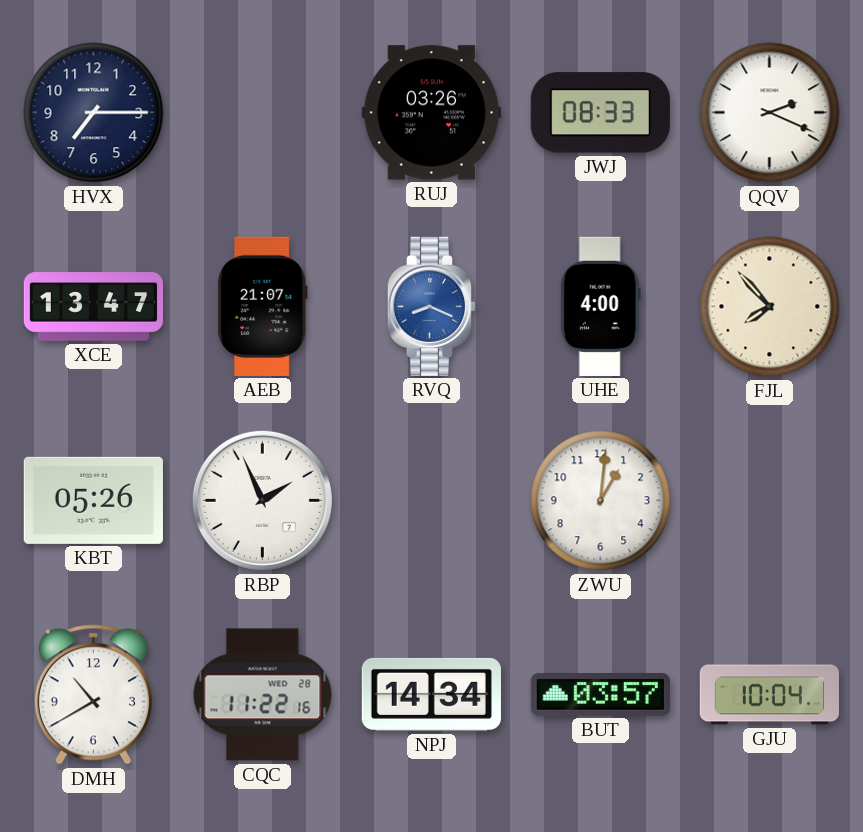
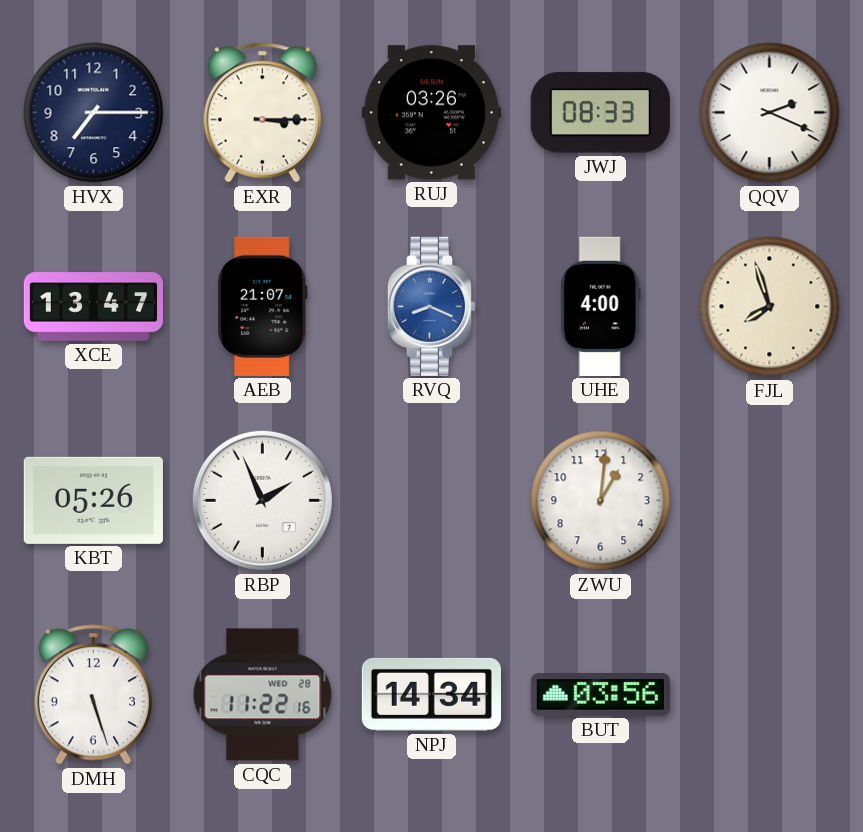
EXR: none -> 3:15
FJL: 7:53 -> 7:57
DMH: 10:40 -> 5:27
BUT: 03:57 -> 03:56
GJU: 10:04 -> none
